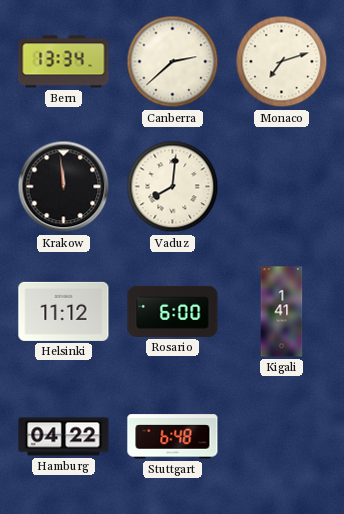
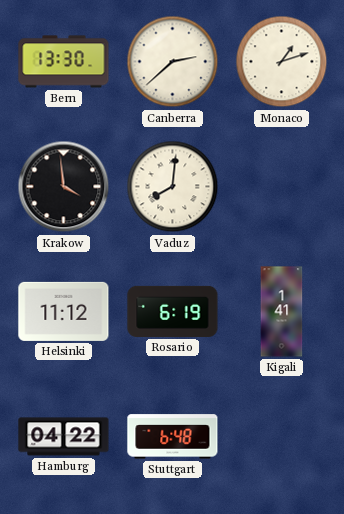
Bern: 13:34 -> 13:30
Monaco: 7:12 -> 1:12
Krakow: 11:59 -> 3:59
Rosario: 6:00 -> 6:19
